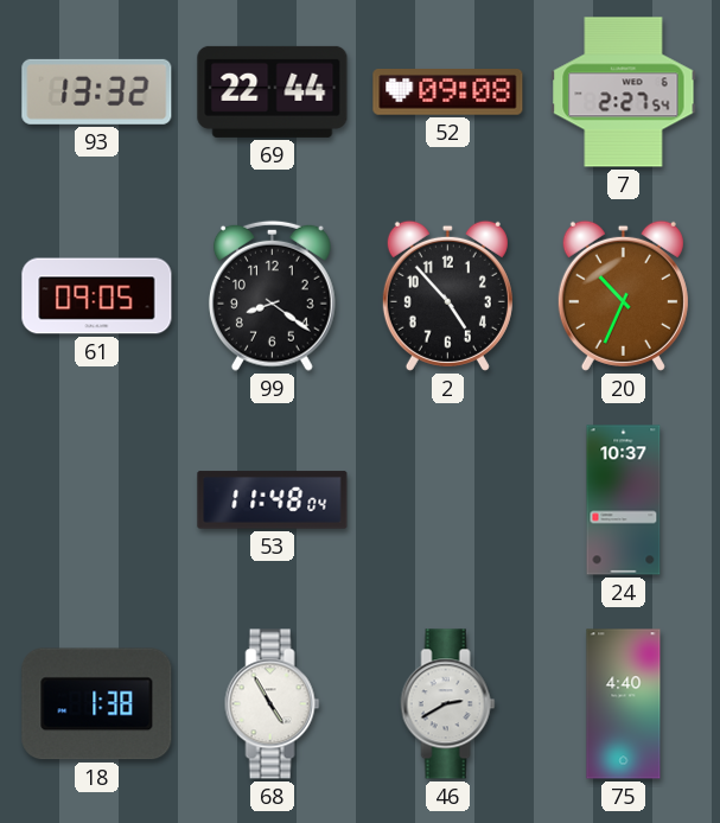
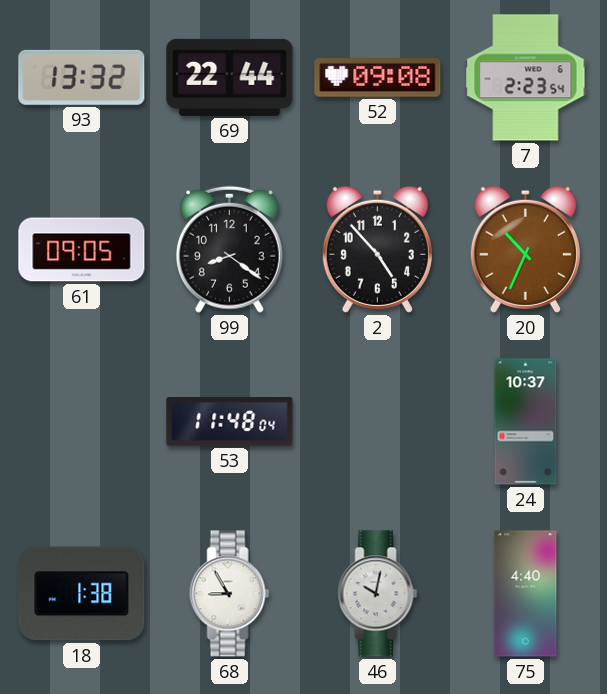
7: 2:27 -> 2:23
68: 4:55 -> 8:55
46: 2:40 -> 10:02
